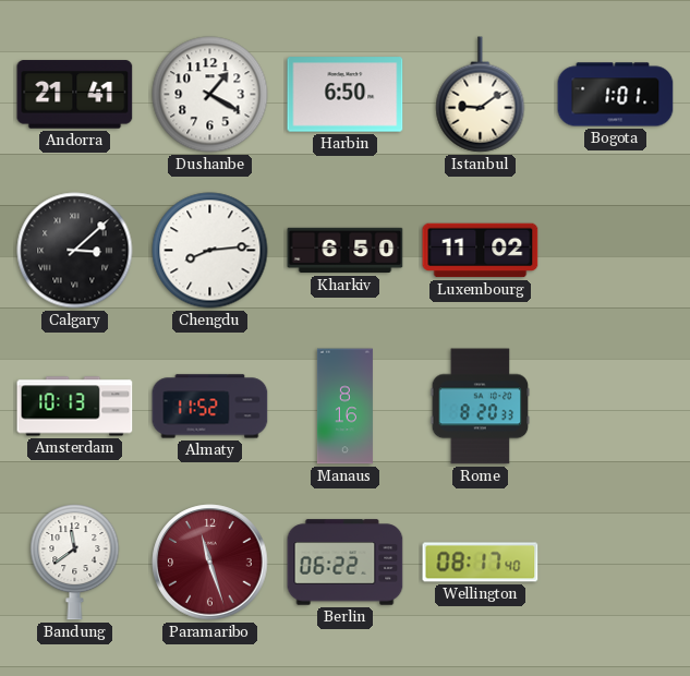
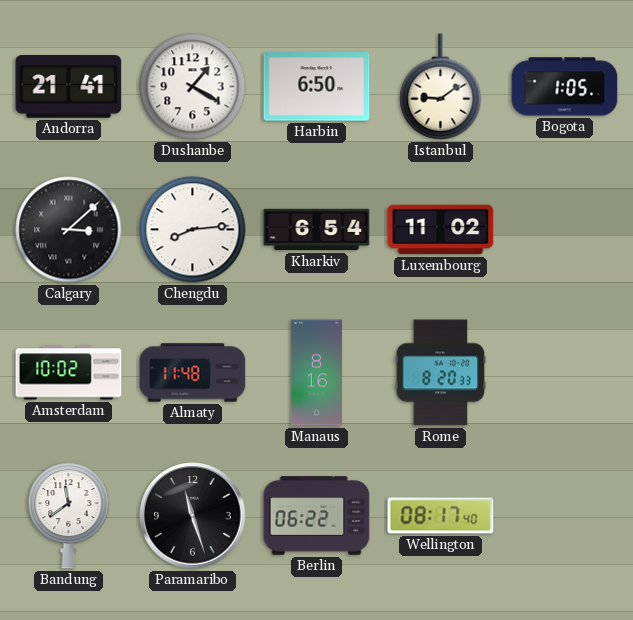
Bogota: 1:01 -> 1:05
Kharkiv: 6:50 -> 6:54
Amsterdam: 10:13 -> 10:02
Almaty: 11:52 -> 11:48
Paramaribo dial: burgundy -> black
